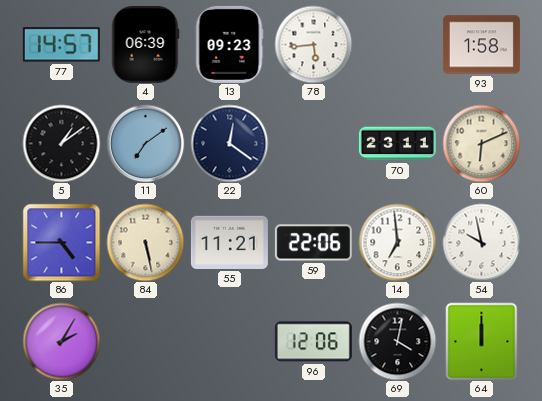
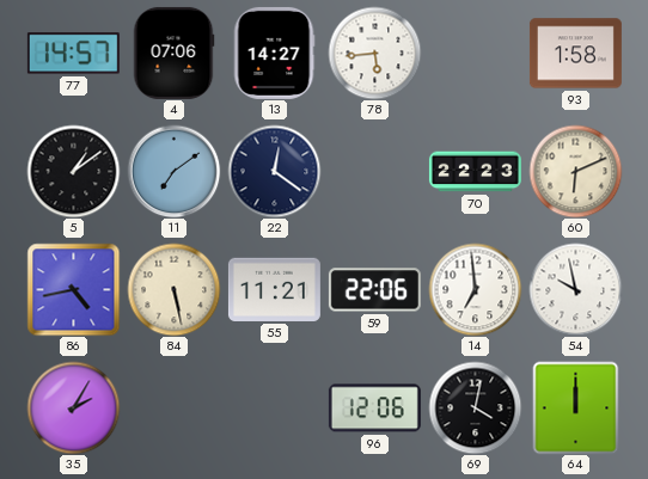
4: 06:39 -> 07:06
13: 09:23 -> 14:27
70: 23:11 -> 22:23
86: 4:45 -> 4:43
